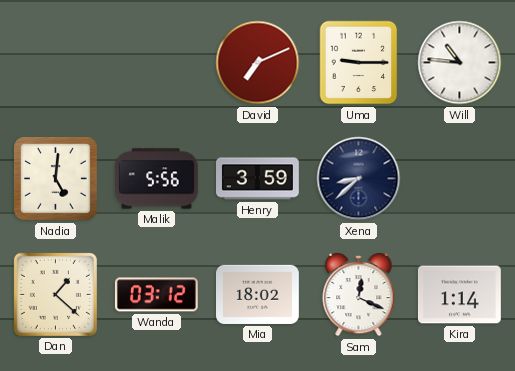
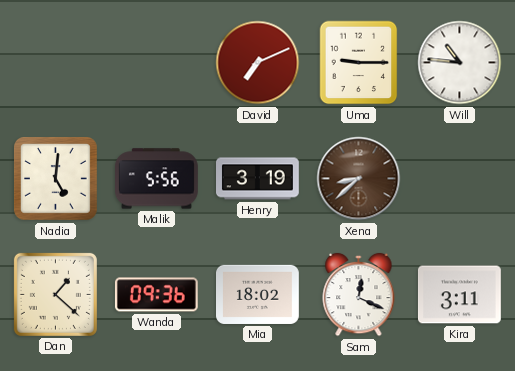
Henry: 3:59 -> 3:19
Xena dial: navy -> brown
Wanda: 03:12 -> 09:36
Kira: 1:14 -> 3:11
